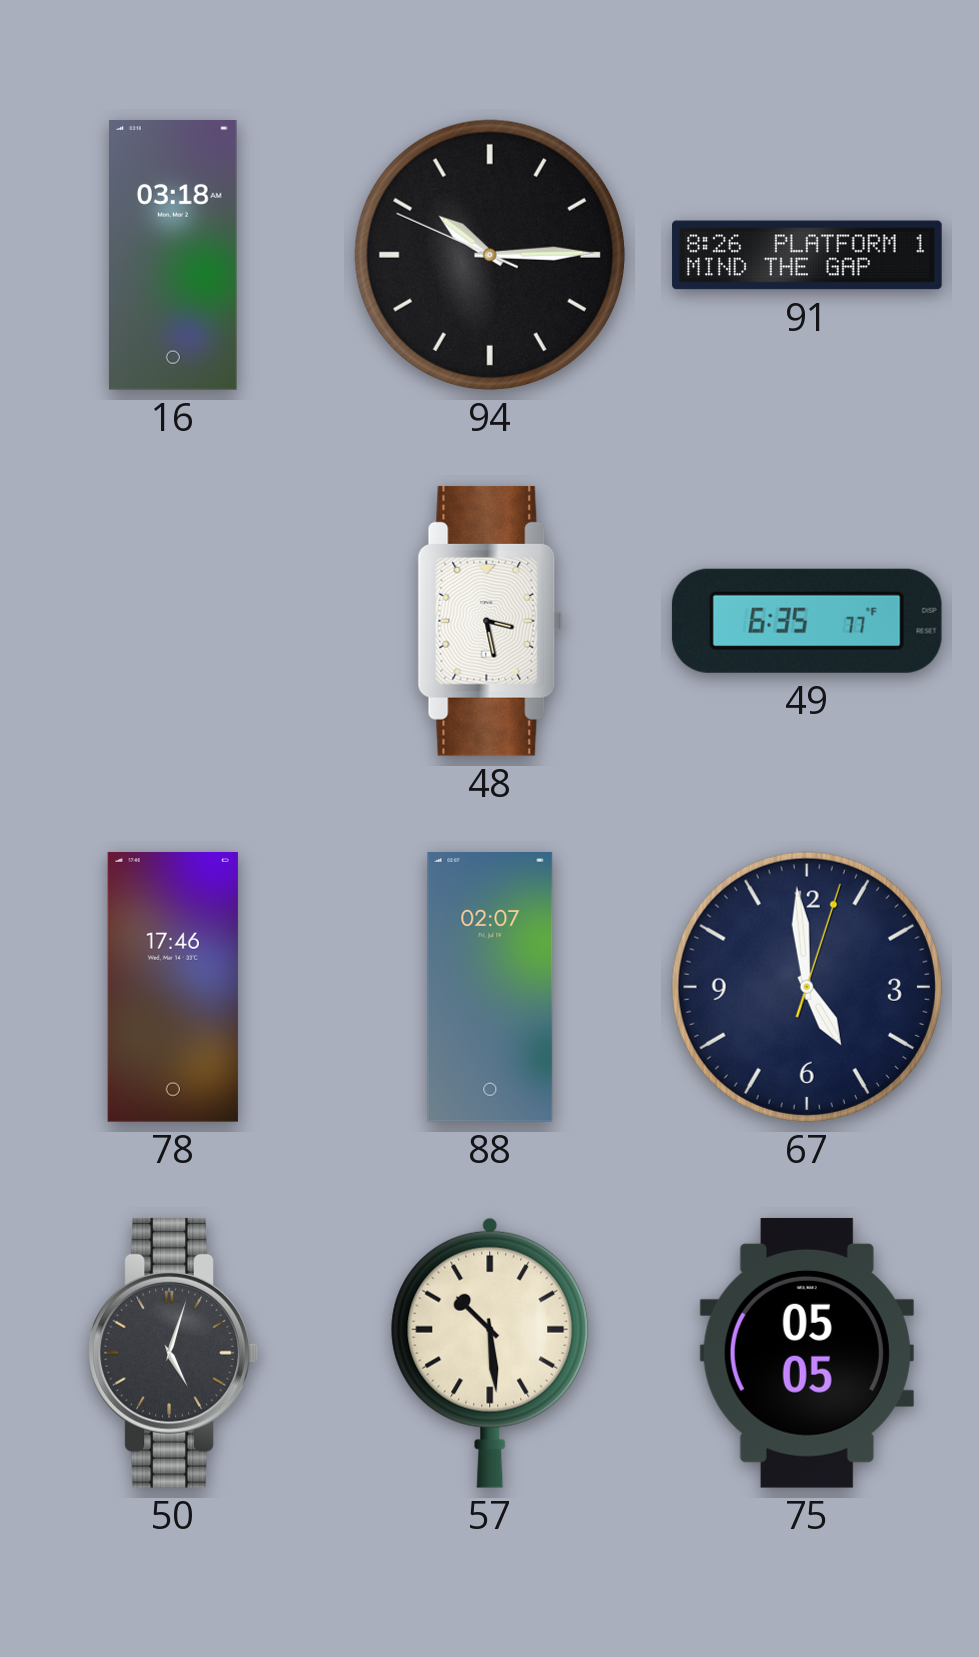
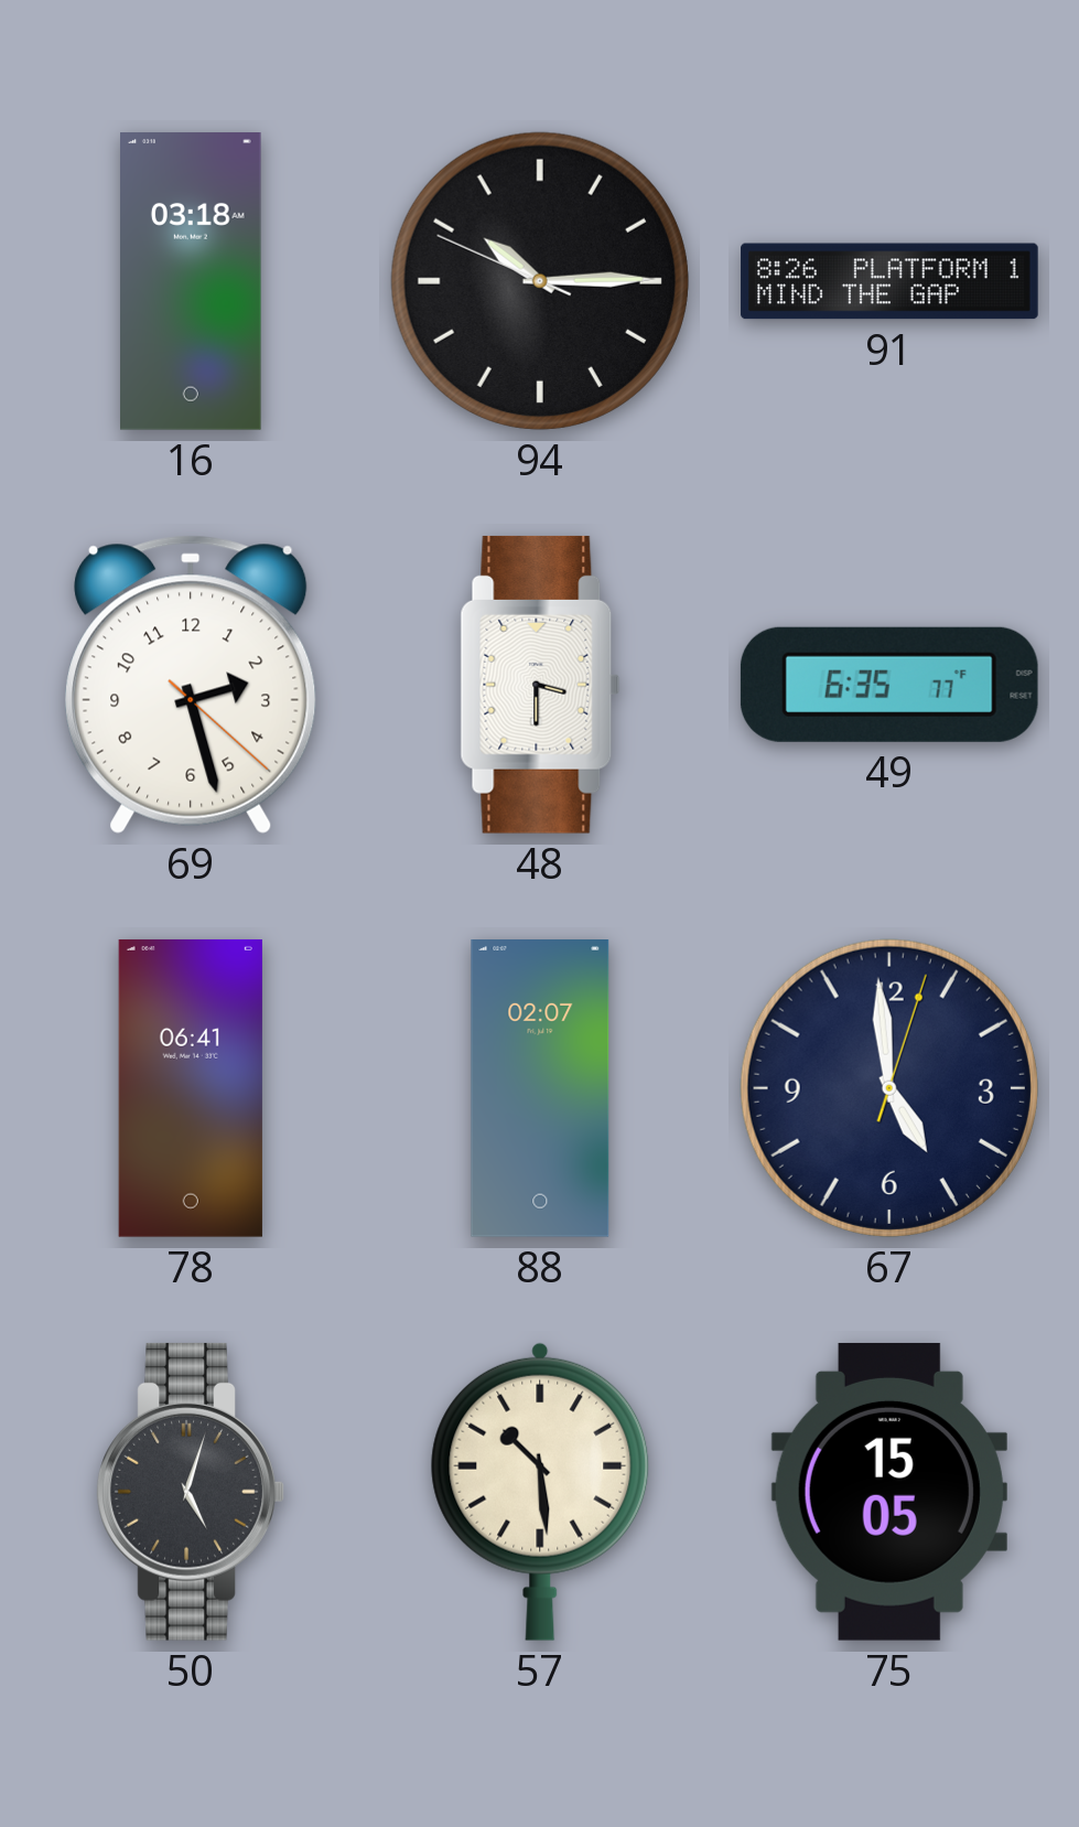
69: none -> 2:27
48: 3:28 -> 3:30
78: 17:46 -> 06:41
75: 05:05 -> 15:05
